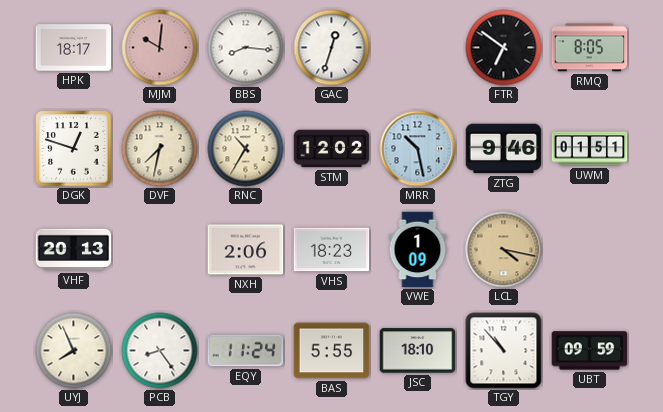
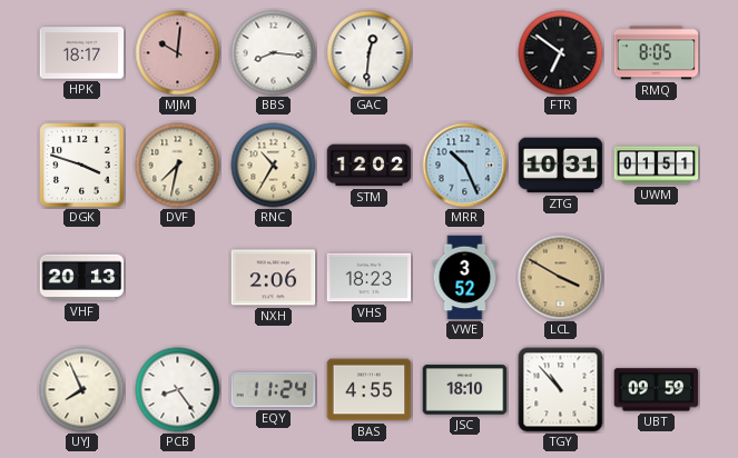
GAC: 12:33 -> 12:31
DGK: 12:48 -> 3:48
MRR: 10:28 -> 10:26
ZTG: 9:46 -> 10:31
VWE: 1:09 -> 3:52
LCL: 4:17 -> 3:50
BAS: 5:55 -> 4:55
